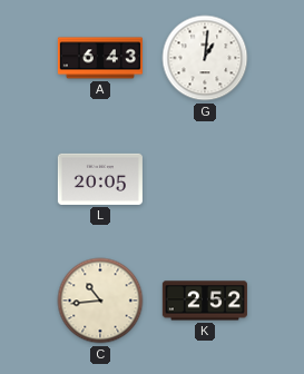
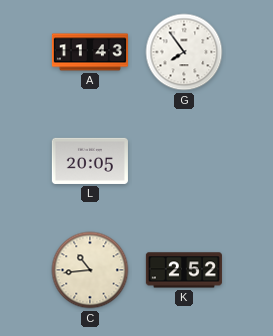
A: 6:43 -> 11:43
G: 1:01 -> 7:54
